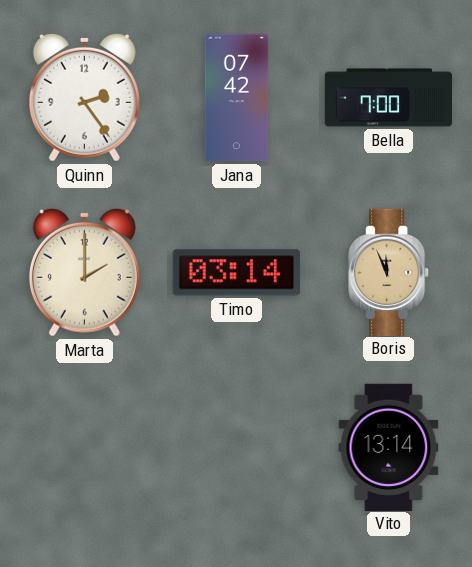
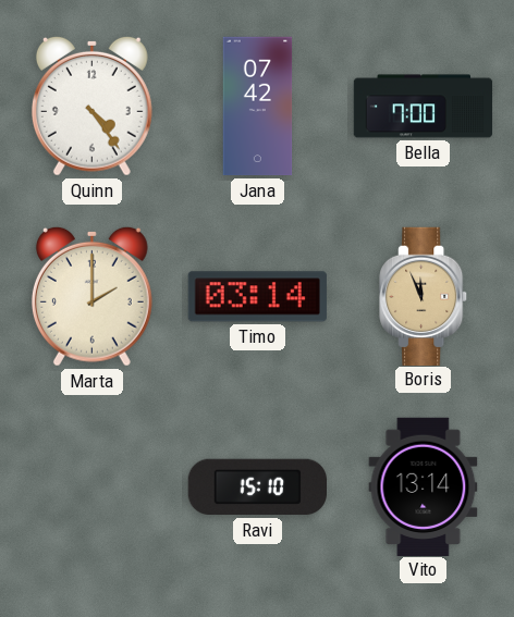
Quinn: 2:24 -> 4:24
Ravi: none -> 15:10
